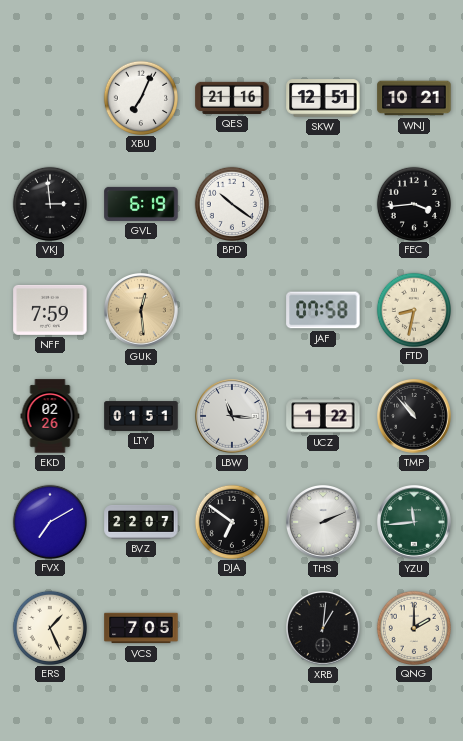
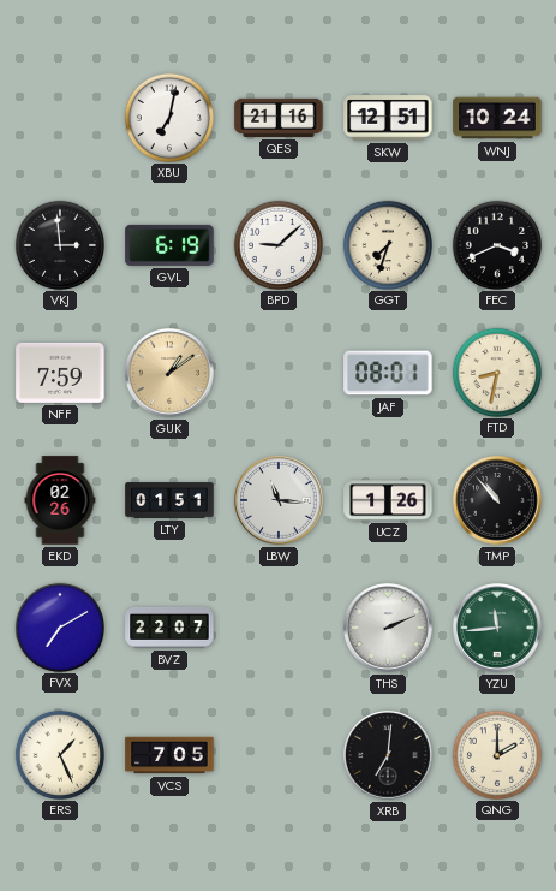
XBU: 7:04 -> 7:02
WNJ: 10:21 -> 10:24
BPD: 10:21 -> 9:08
GGT: none -> 7:33
FEC: 3:44 -> 3:41
GUK: 12:29 -> 1:09
JAF: 07:58 -> 08:01
UCZ: 1:22 -> 1:26
DJA: 6:51 -> none
XRB: 1:01 -> 7:01
